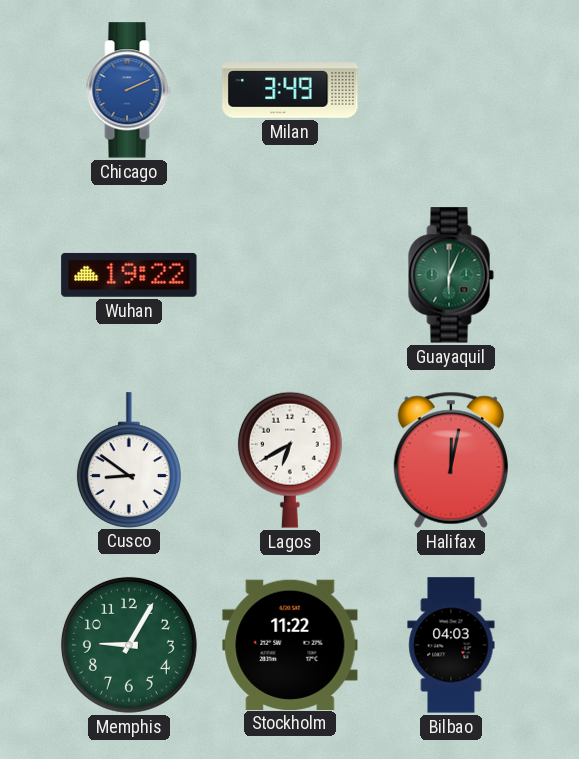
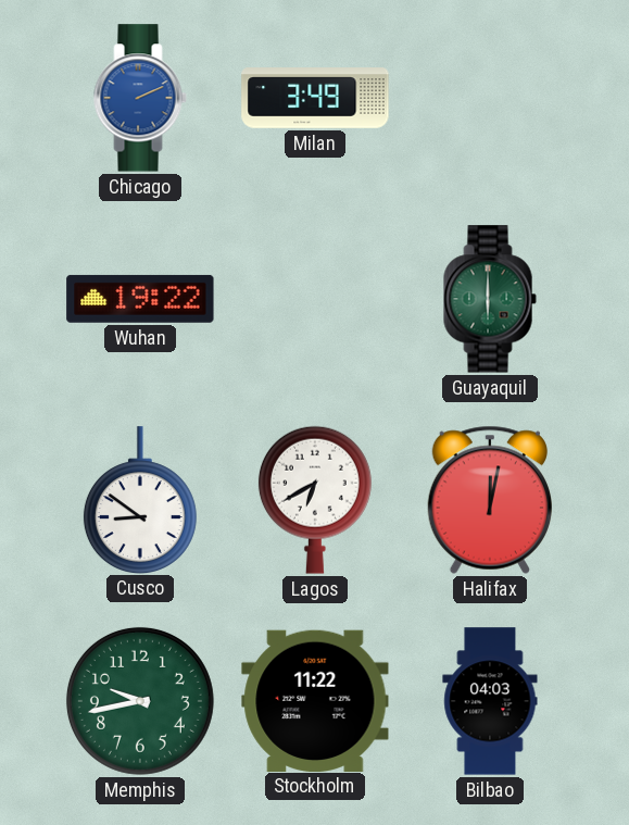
Guayaquil: 6:04 -> 6:00
Memphis: 9:05 -> 9:43
